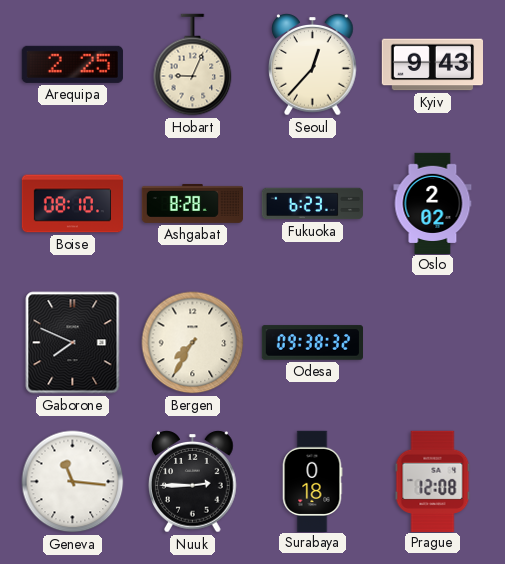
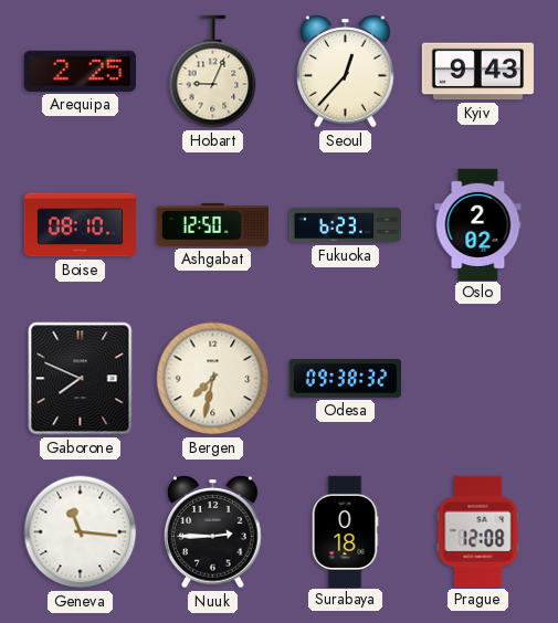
Ashgabat: 8:28 -> 12:50
Bergen: 7:35 -> 7:32
